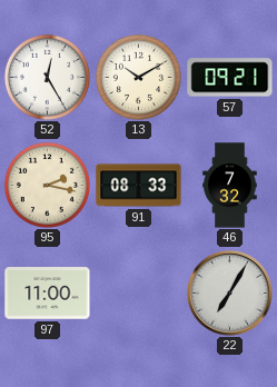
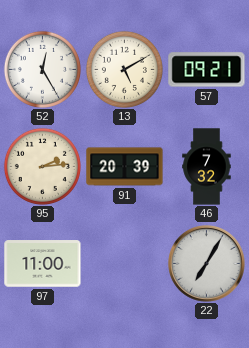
13: 10:10 -> 5:10
95: 2:17 -> 2:14
91: 08:33 -> 20:39
